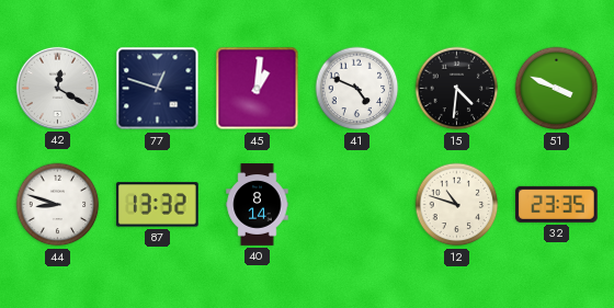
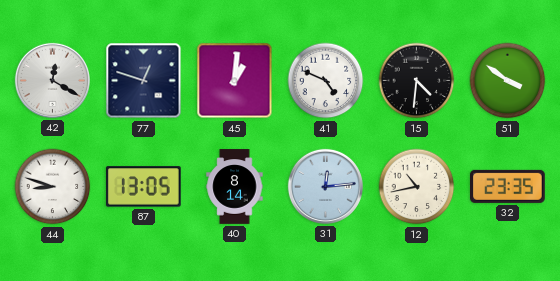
51: 3:49 -> 3:51
87: 13:32 -> 13:05
31: none -> 12:14
12: 10:48 -> 10:43
